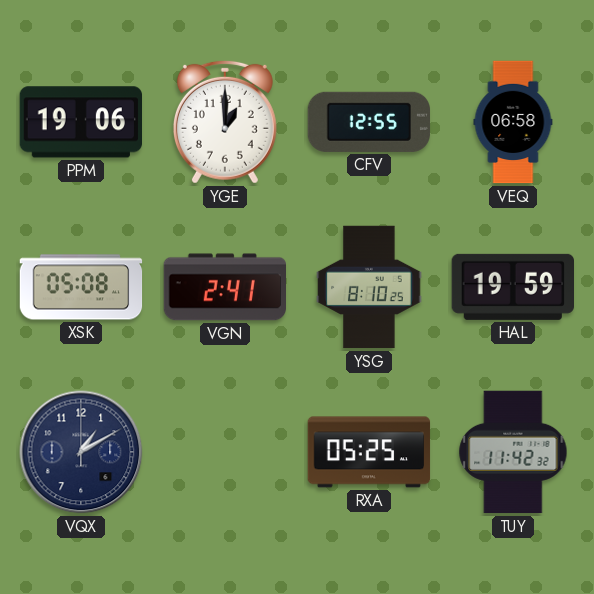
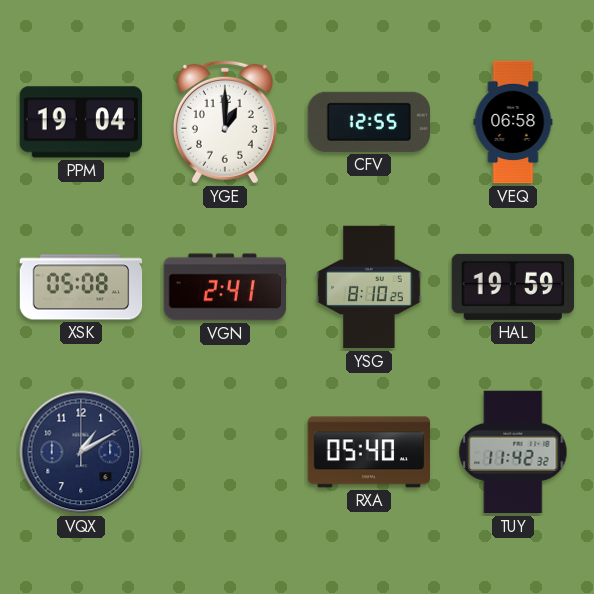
PPM: 19:06 -> 19:04
RXA: 05:25 -> 05:40
